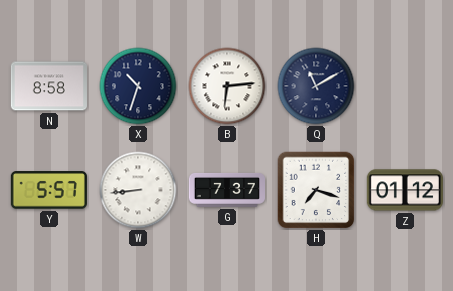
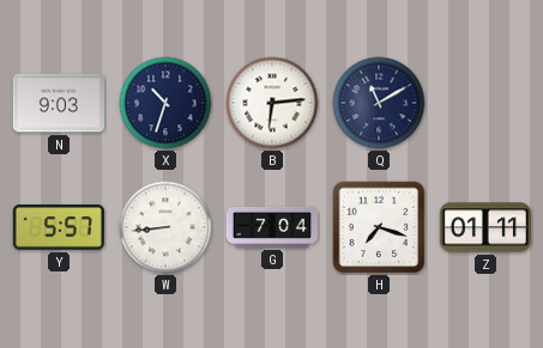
N: 8:58 -> 9:03
G: 7:37 -> 7:04
Z: 01:12 -> 01:11
